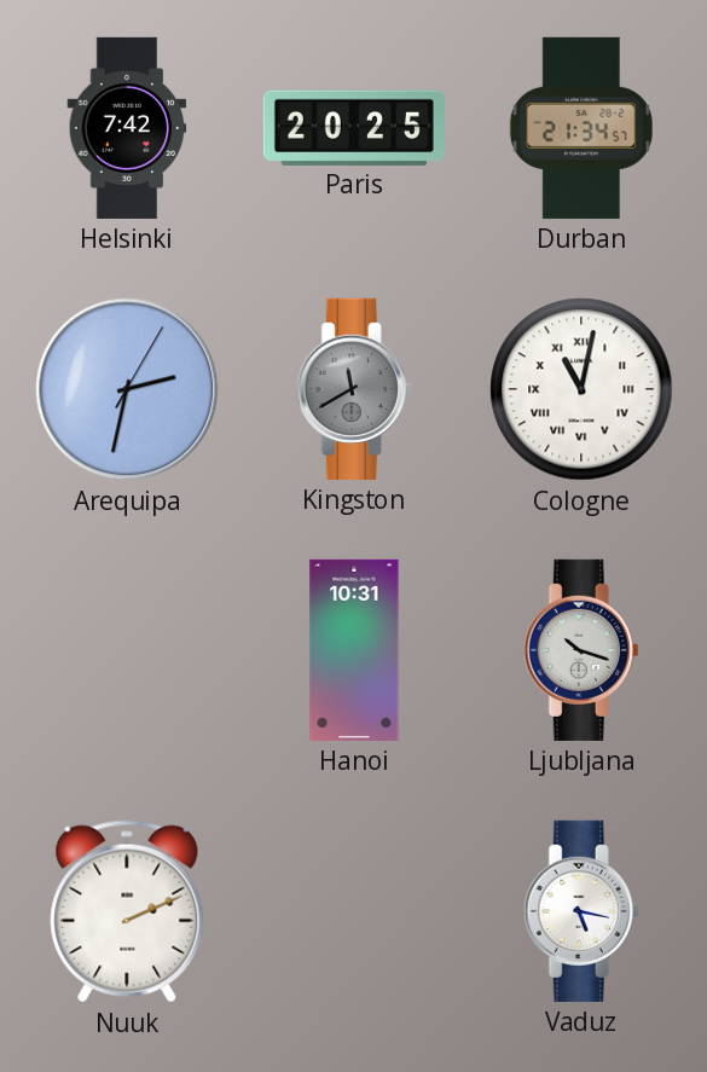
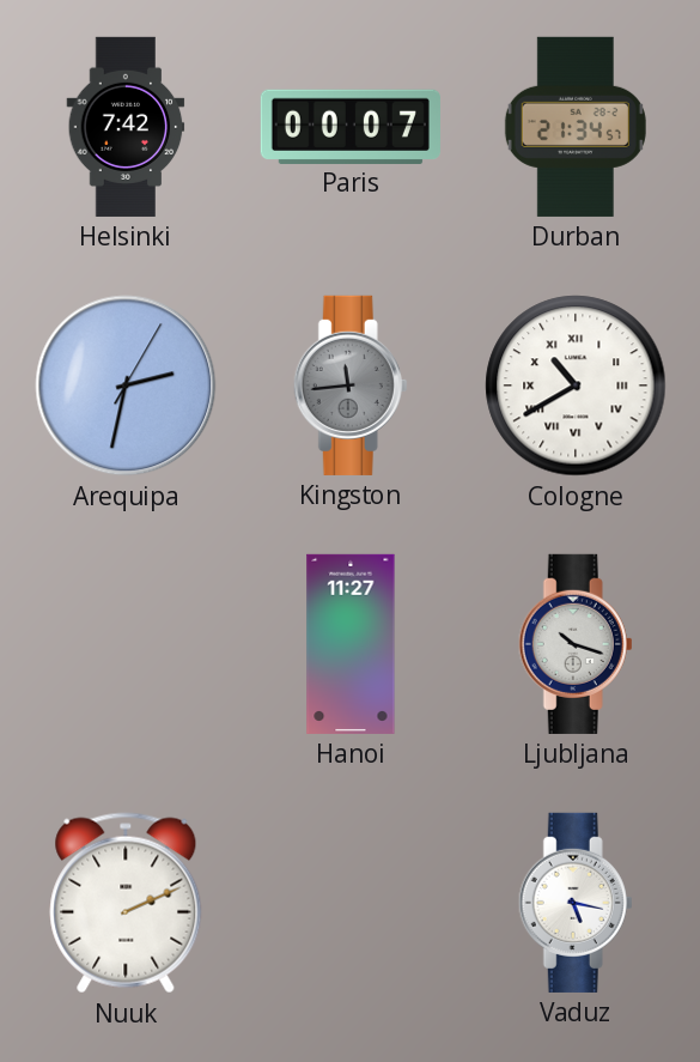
Paris: 20:25 -> 00:07
Kingston: 11:40 -> 11:44
Cologne: 11:02 -> 10:40
Hanoi: 10:31 -> 11:27
